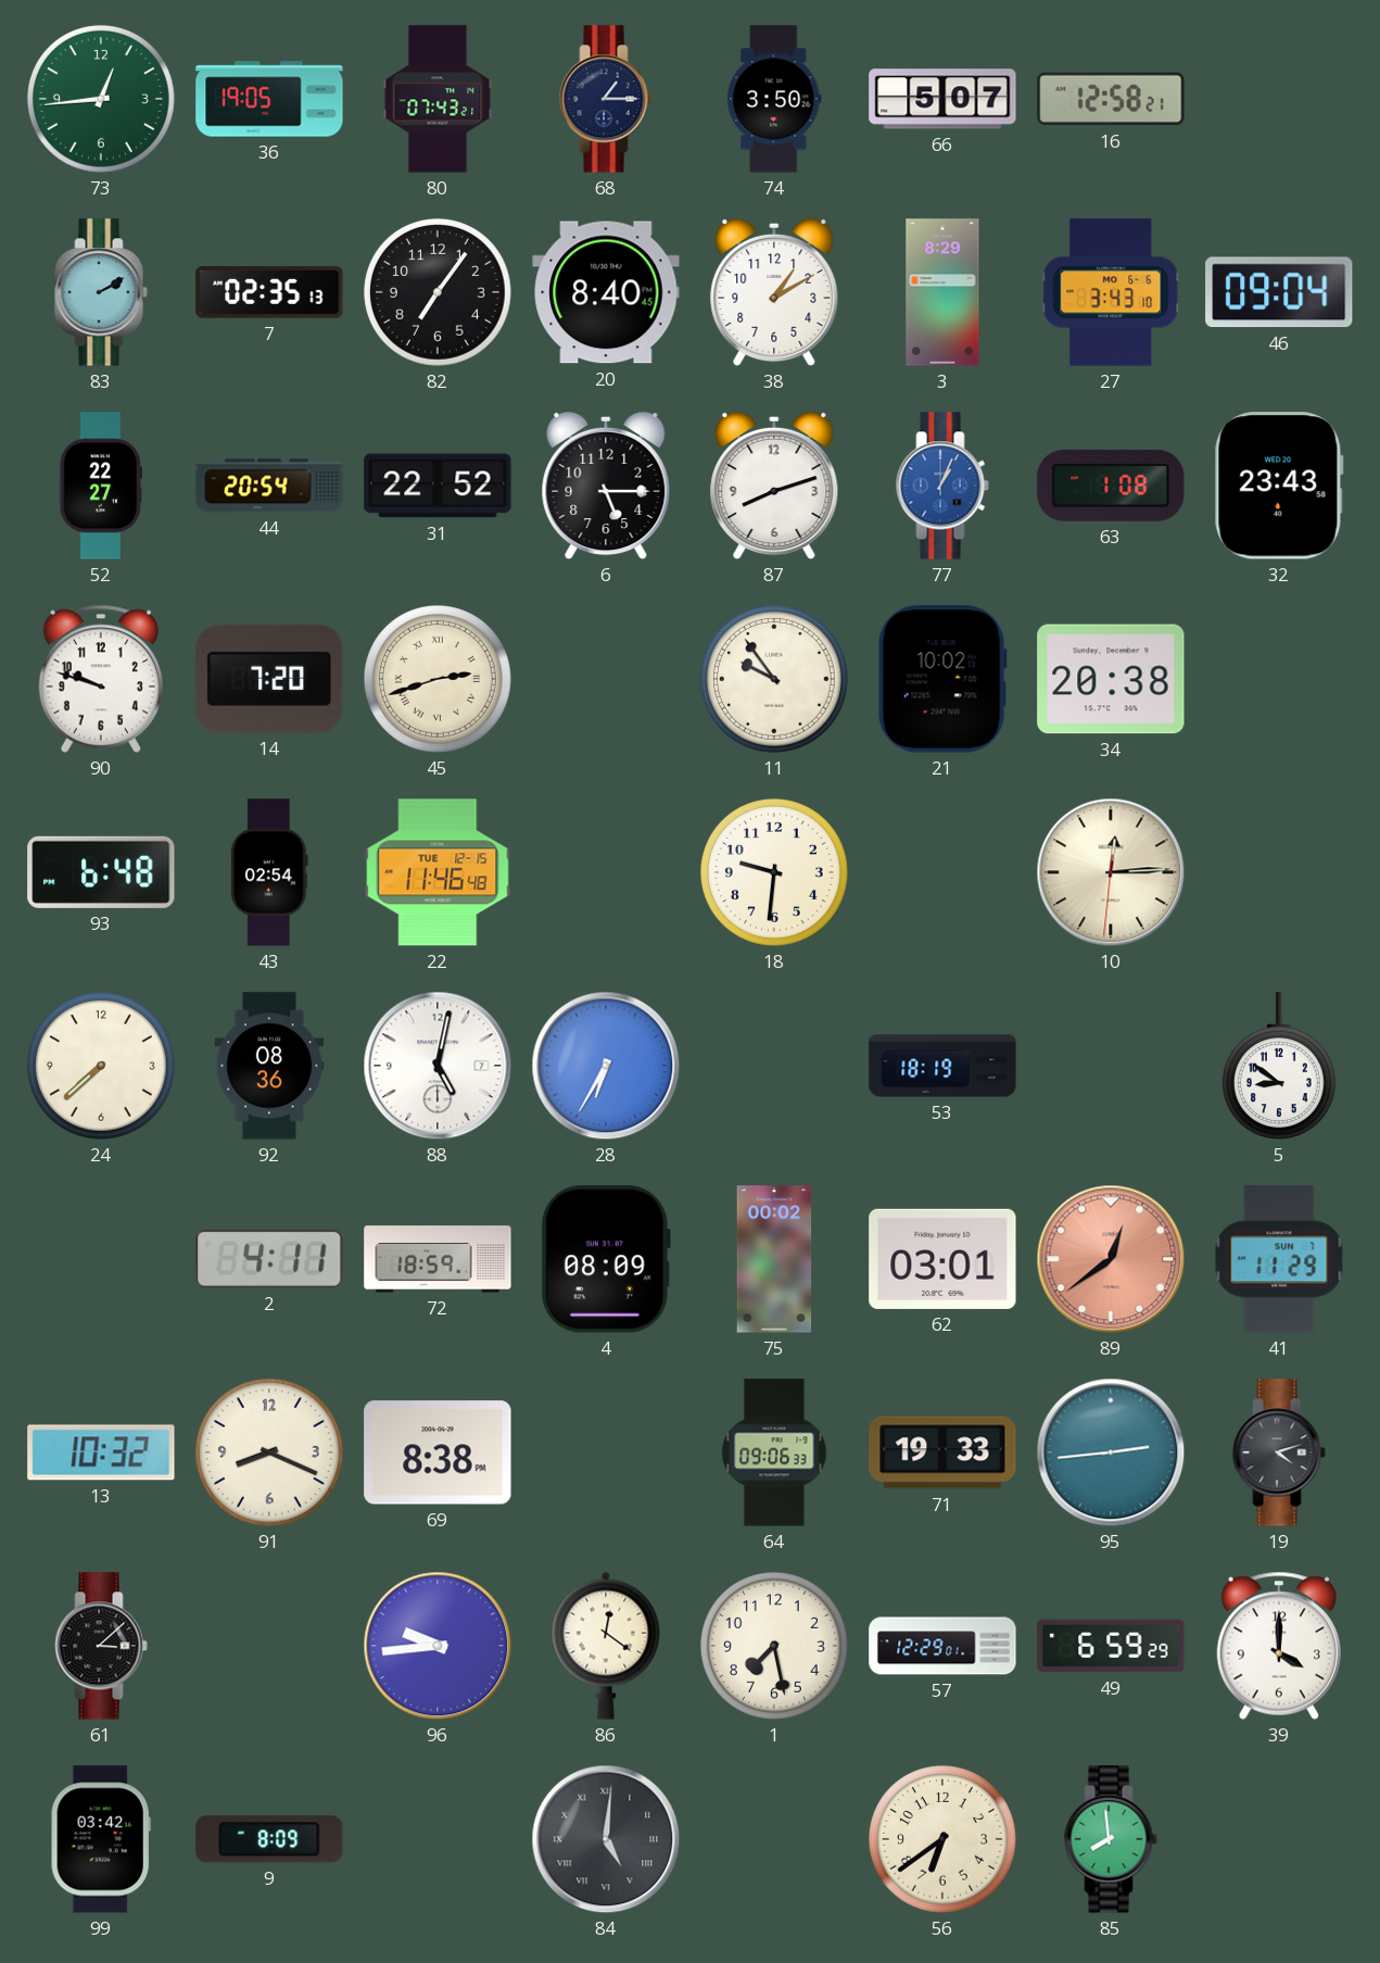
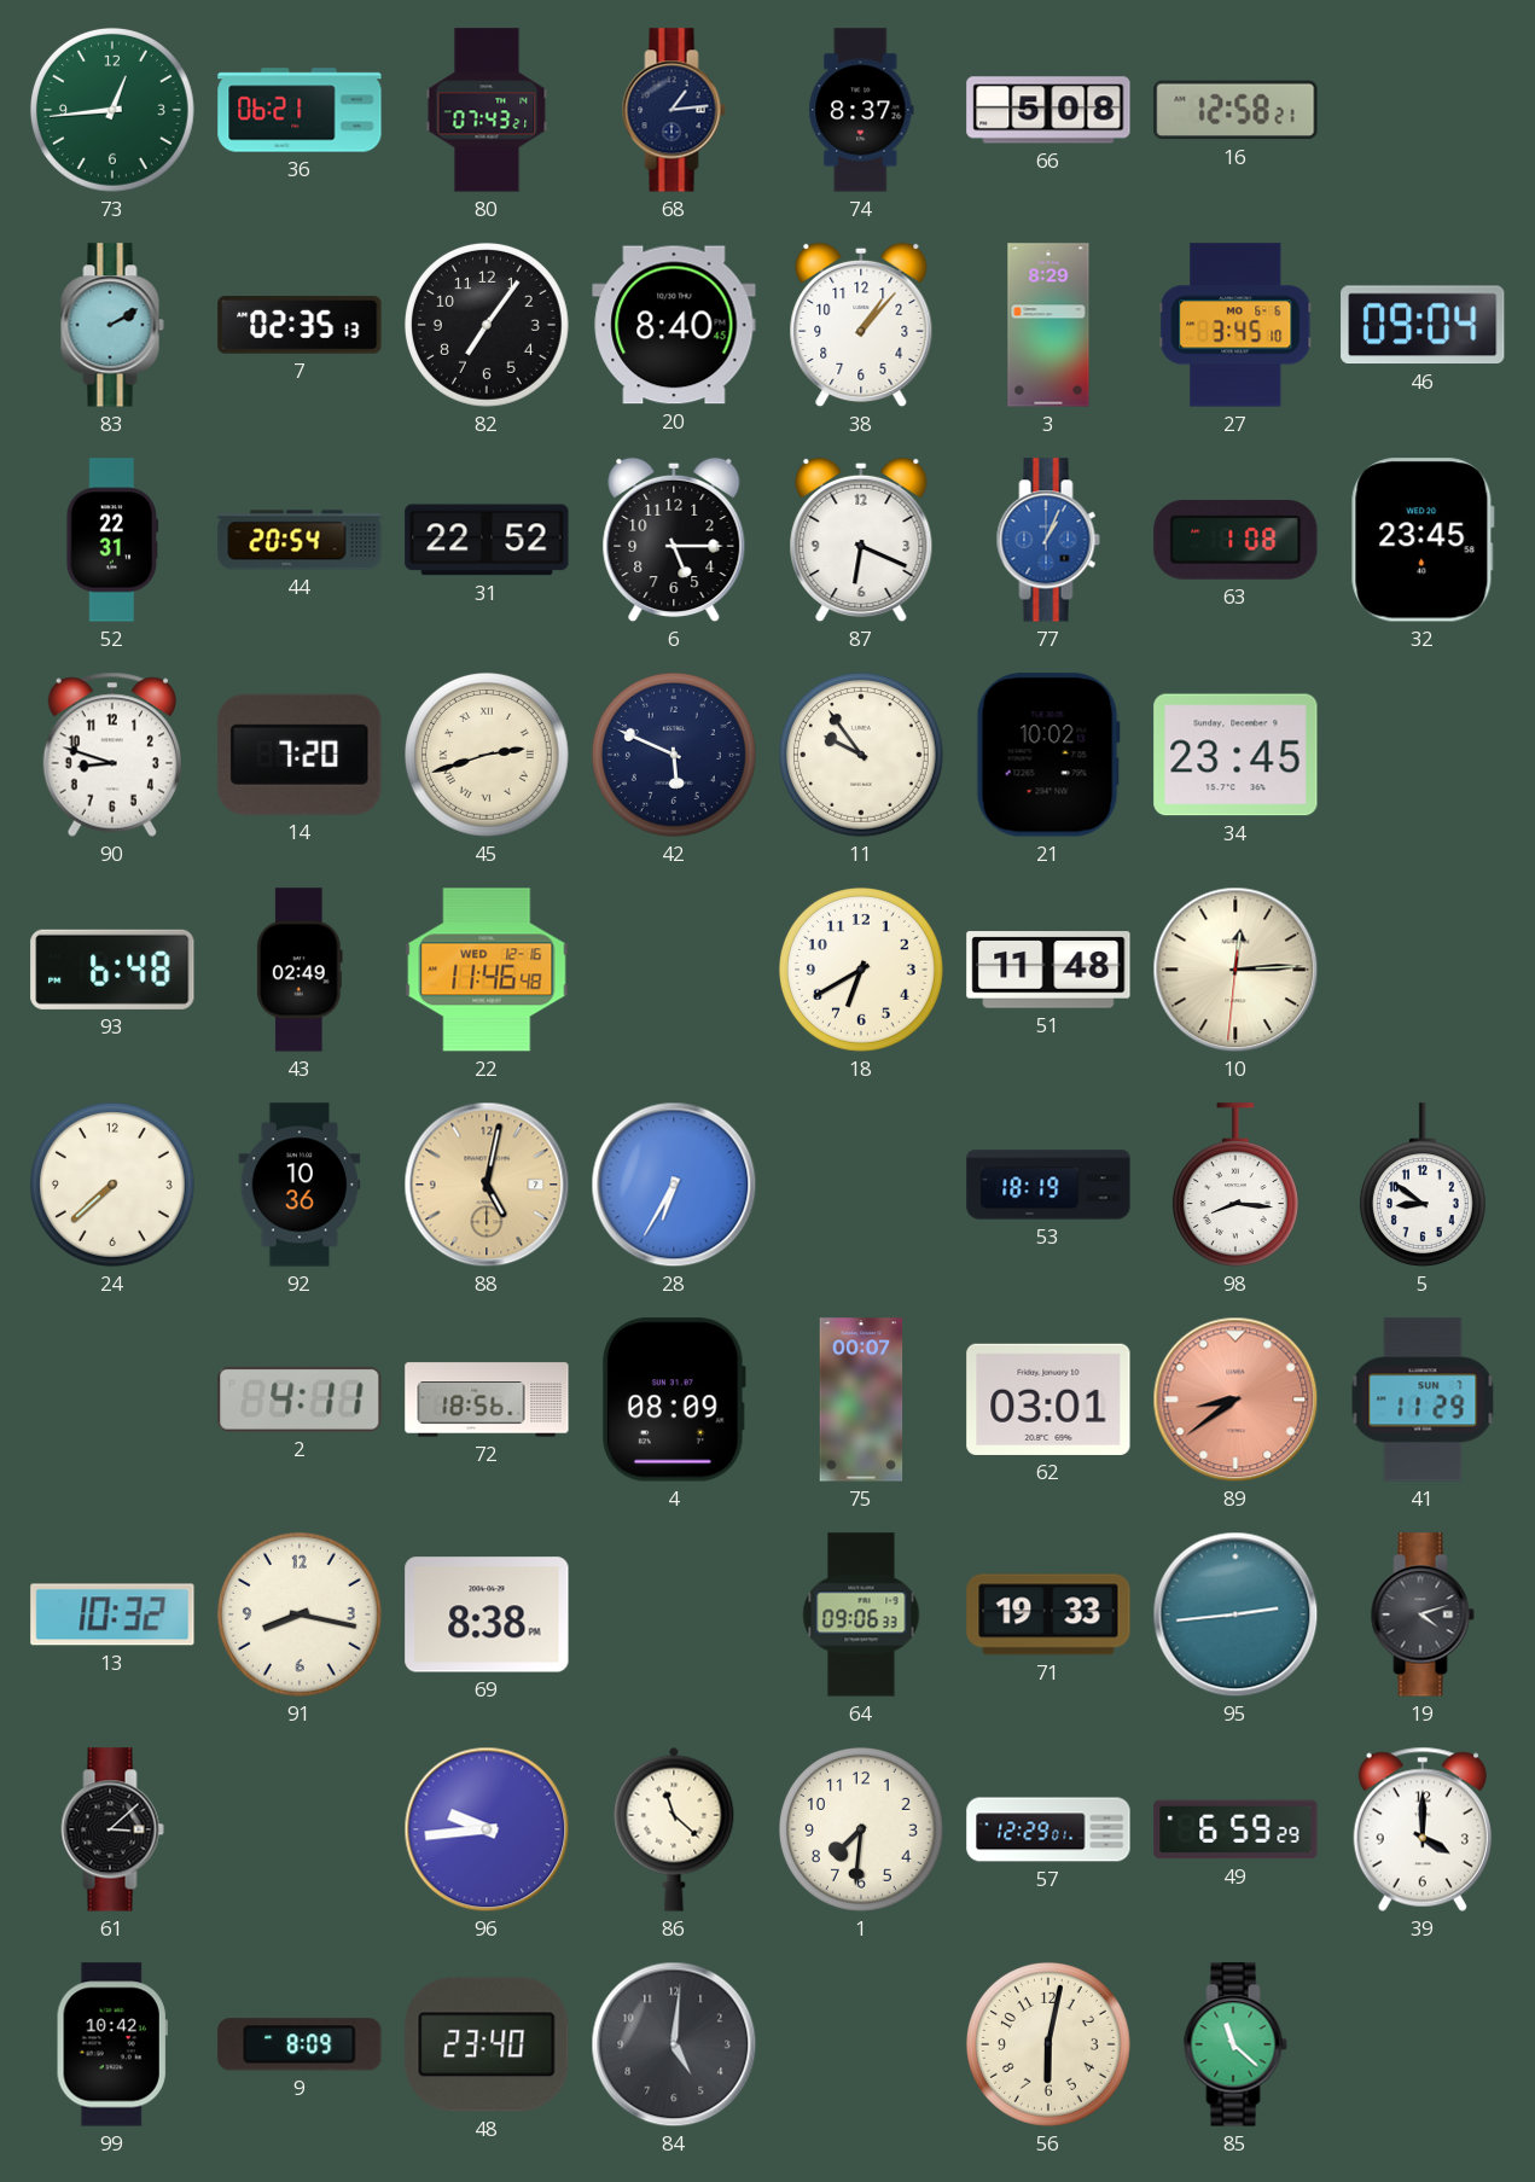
36: 19:05 -> 06:21
68: 1:15 -> 1:14
74: 3:50 -> 8:37
66: 5:07 -> 5:08
38: 1:10 -> 1:07
27: 3:43 -> 3:45
52: 22:27 -> 22:31
87: 8:12 -> 6:19
32: 23:43 -> 23:45
90: 9:48 -> 8:48
42: none -> 5:49
34: 20:38 -> 23:45
43: 02:54 -> 02:49
22 date: TUE 12-15 -> WED 12-16
18: 9:31 -> 6:40
51: none -> 11:48
92: 08:36 -> 10:36
88 dial: white -> champagne
98: none -> 8:16
72: 18:59 -> 18:56
75: 00:02 -> 00:07
89: 12:39 -> 8:39
91: 8:19 -> 8:17
86: 12:21 -> 11:22
1: 7:28 -> 7:31
99: 03:42 -> 10:42
48: none -> 23:40
84 numerals: Roman -> Arabic
56: 6:39 -> 6:02
85: 7:59 -> 11:22
